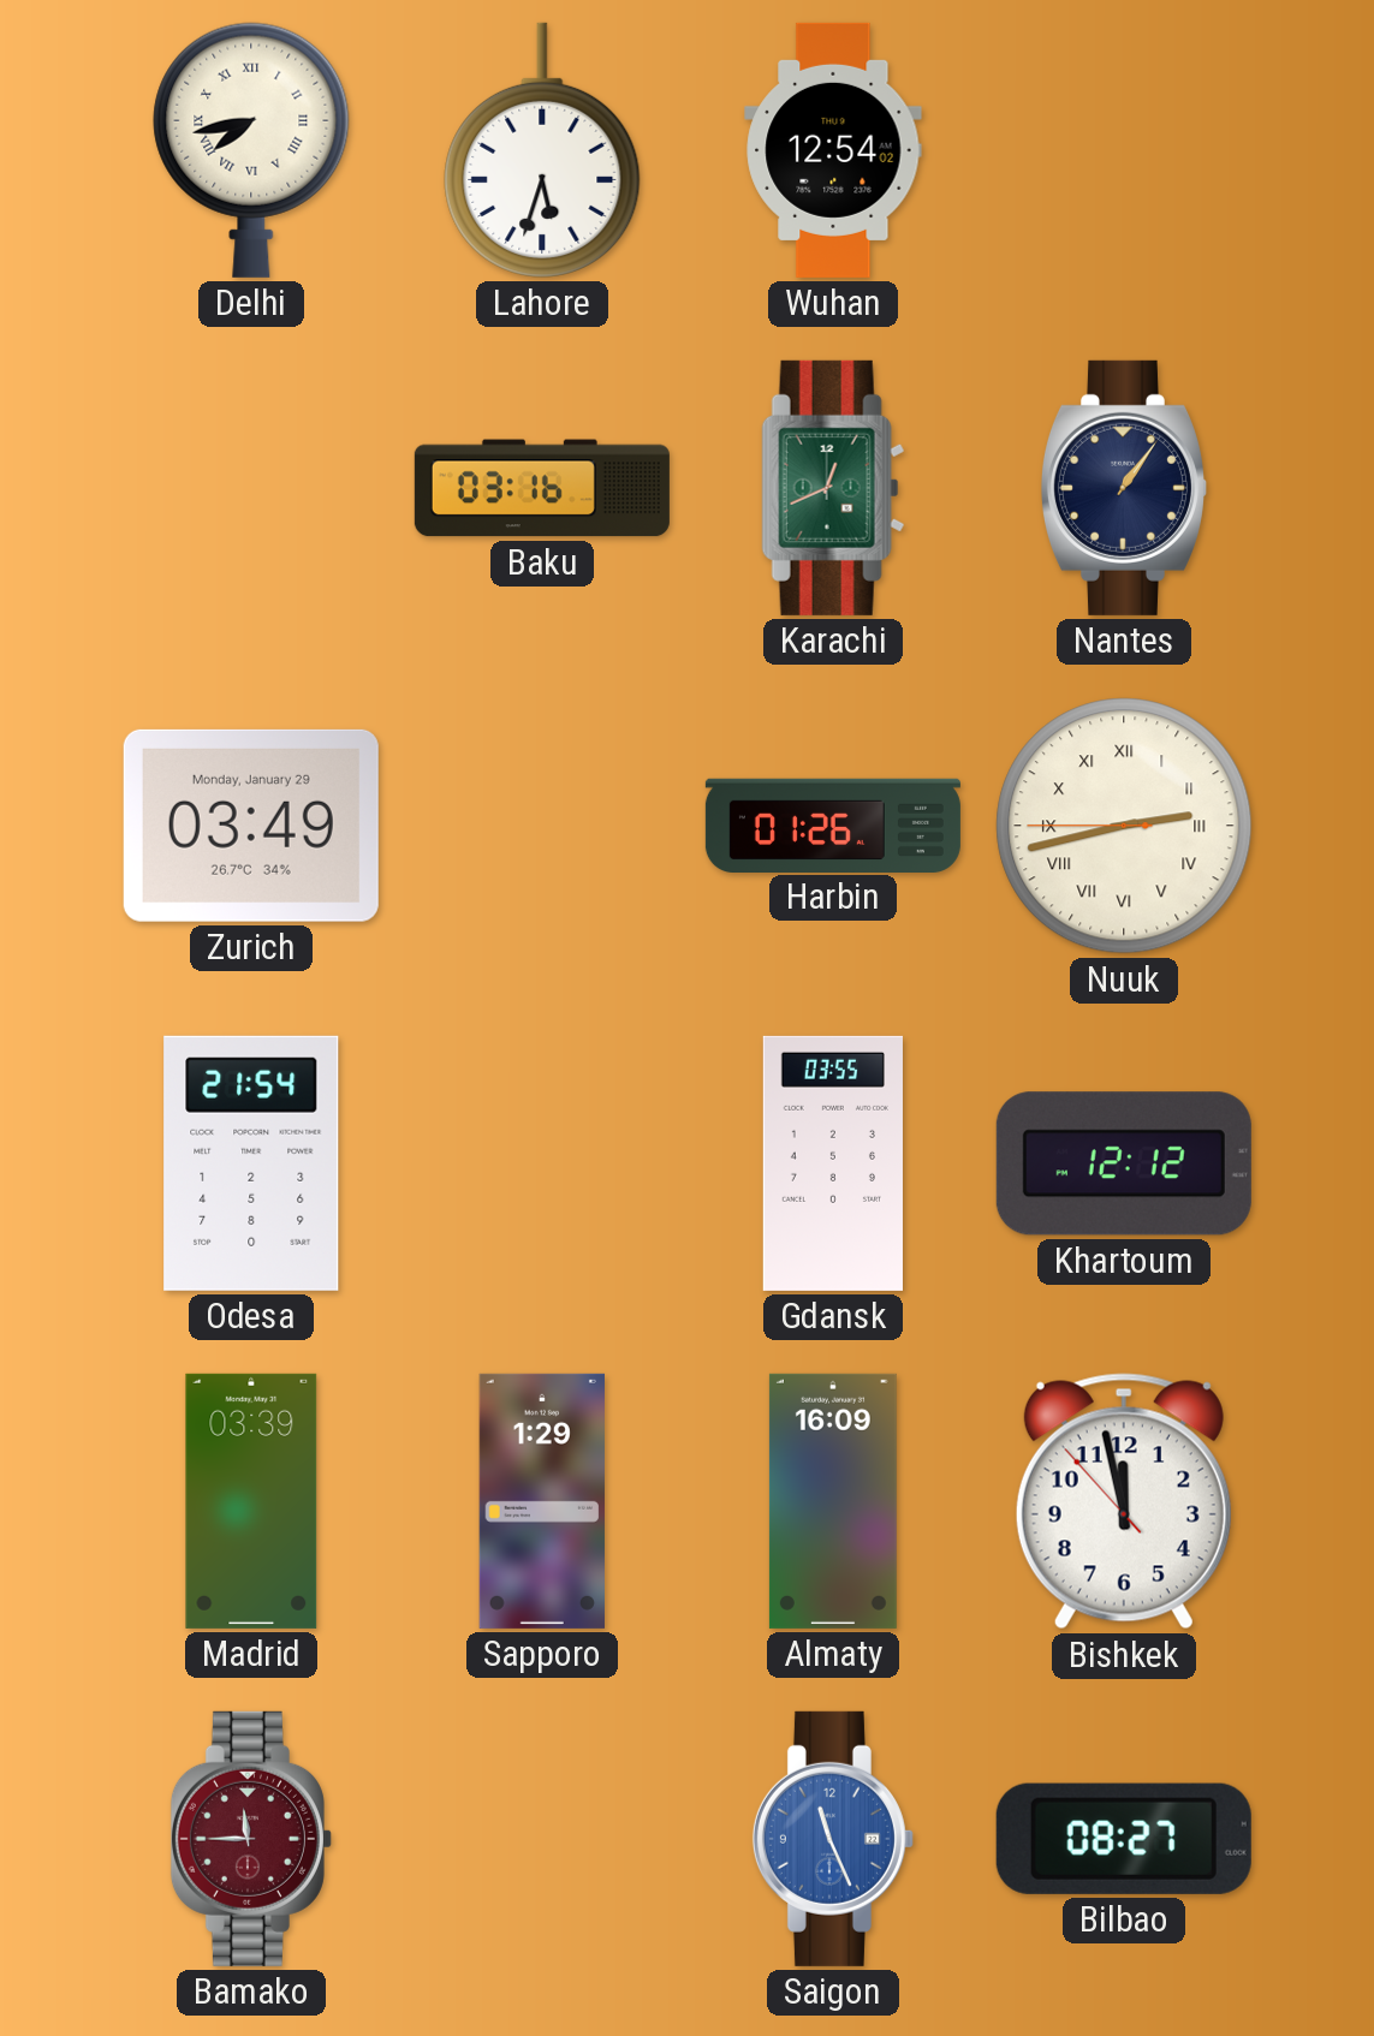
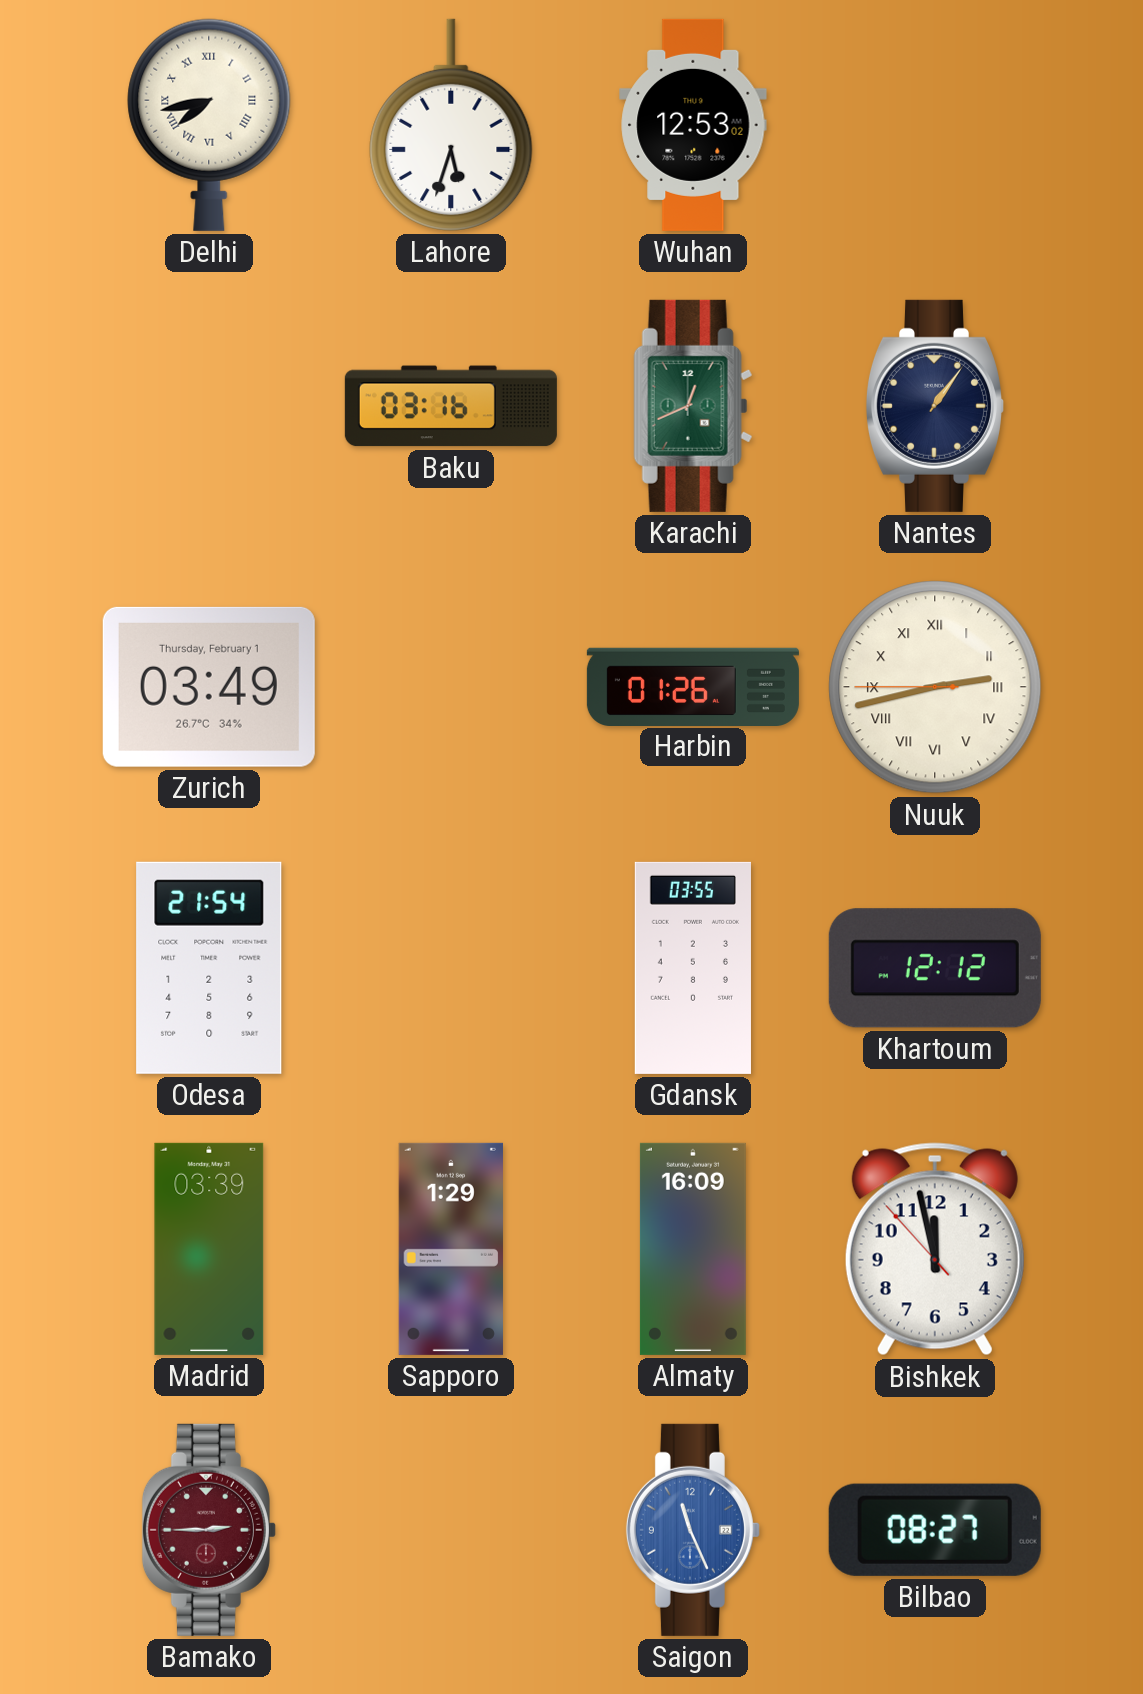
Wuhan: 12:54 -> 12:53
Zurich date: Monday, January 29 -> Thursday, February 1
Bamako: 11:45 -> 2:45
